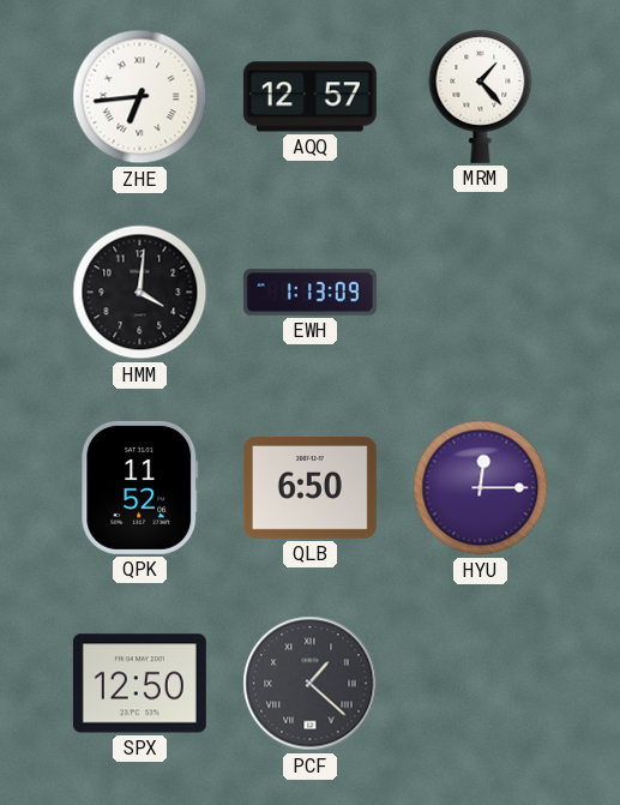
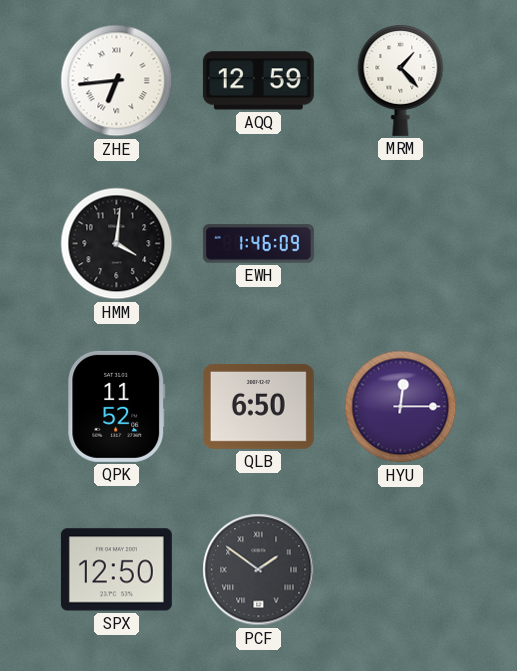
AQQ: 12:57 -> 12:59
EWH: 1:13 -> 1:46
PCF: 1:22 -> 1:51
